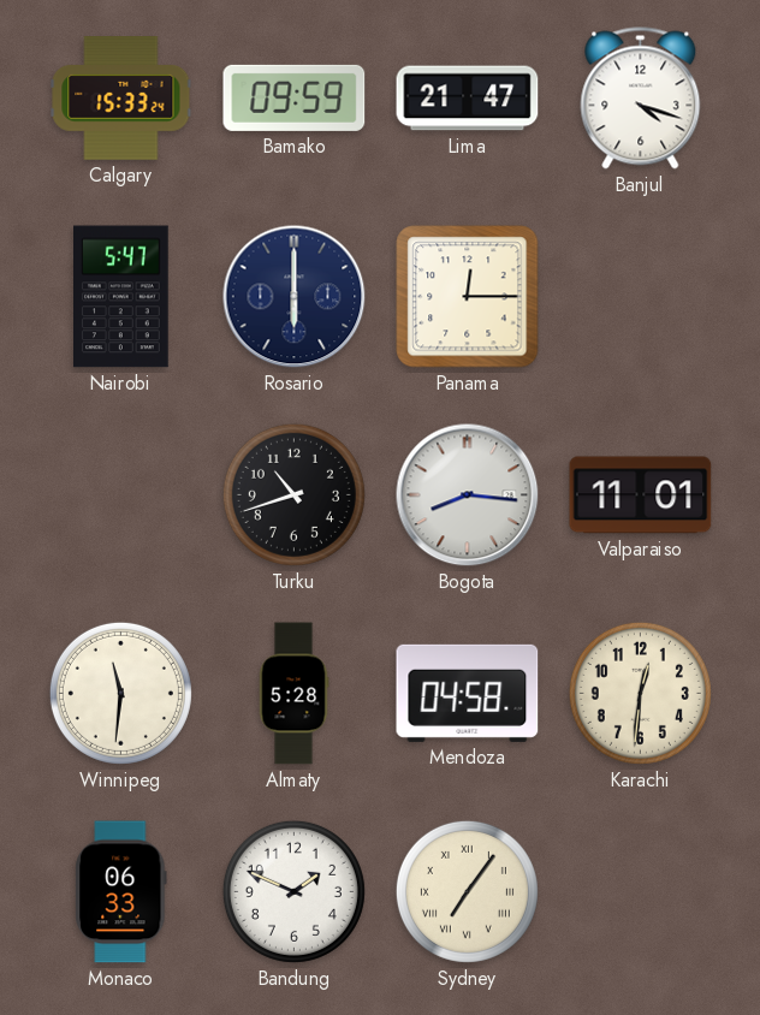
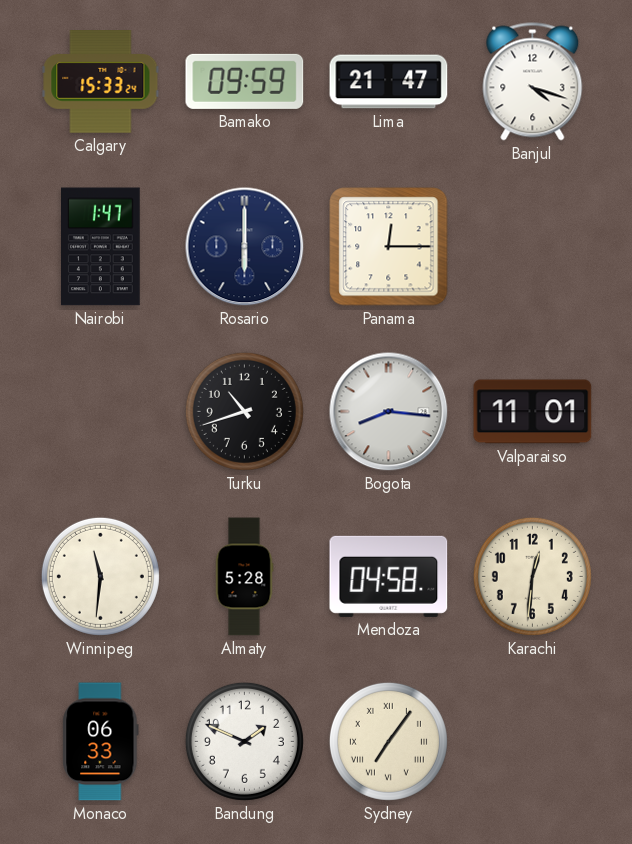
Nairobi: 5:47 -> 1:47
